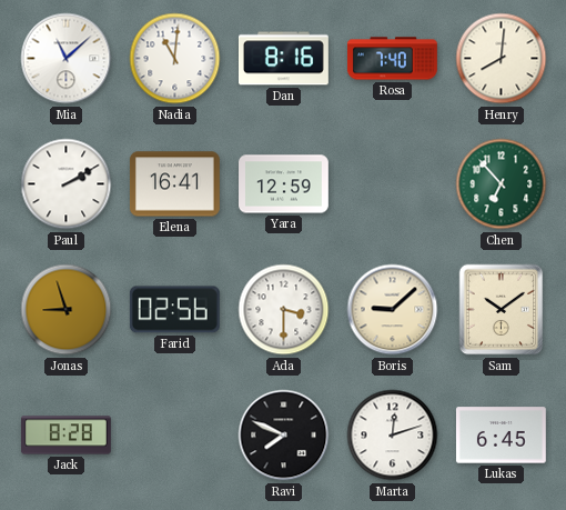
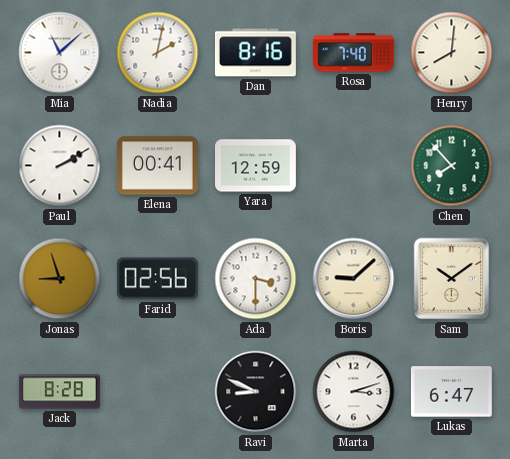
Nadia: 11:01 -> 2:02
Elena: 16:41 -> 00:41
Chen: 6:53 -> 7:53
Ravi: 7:49 -> 8:49
Marta: 12:12 -> 3:12
Lukas: 6:45 -> 6:47
